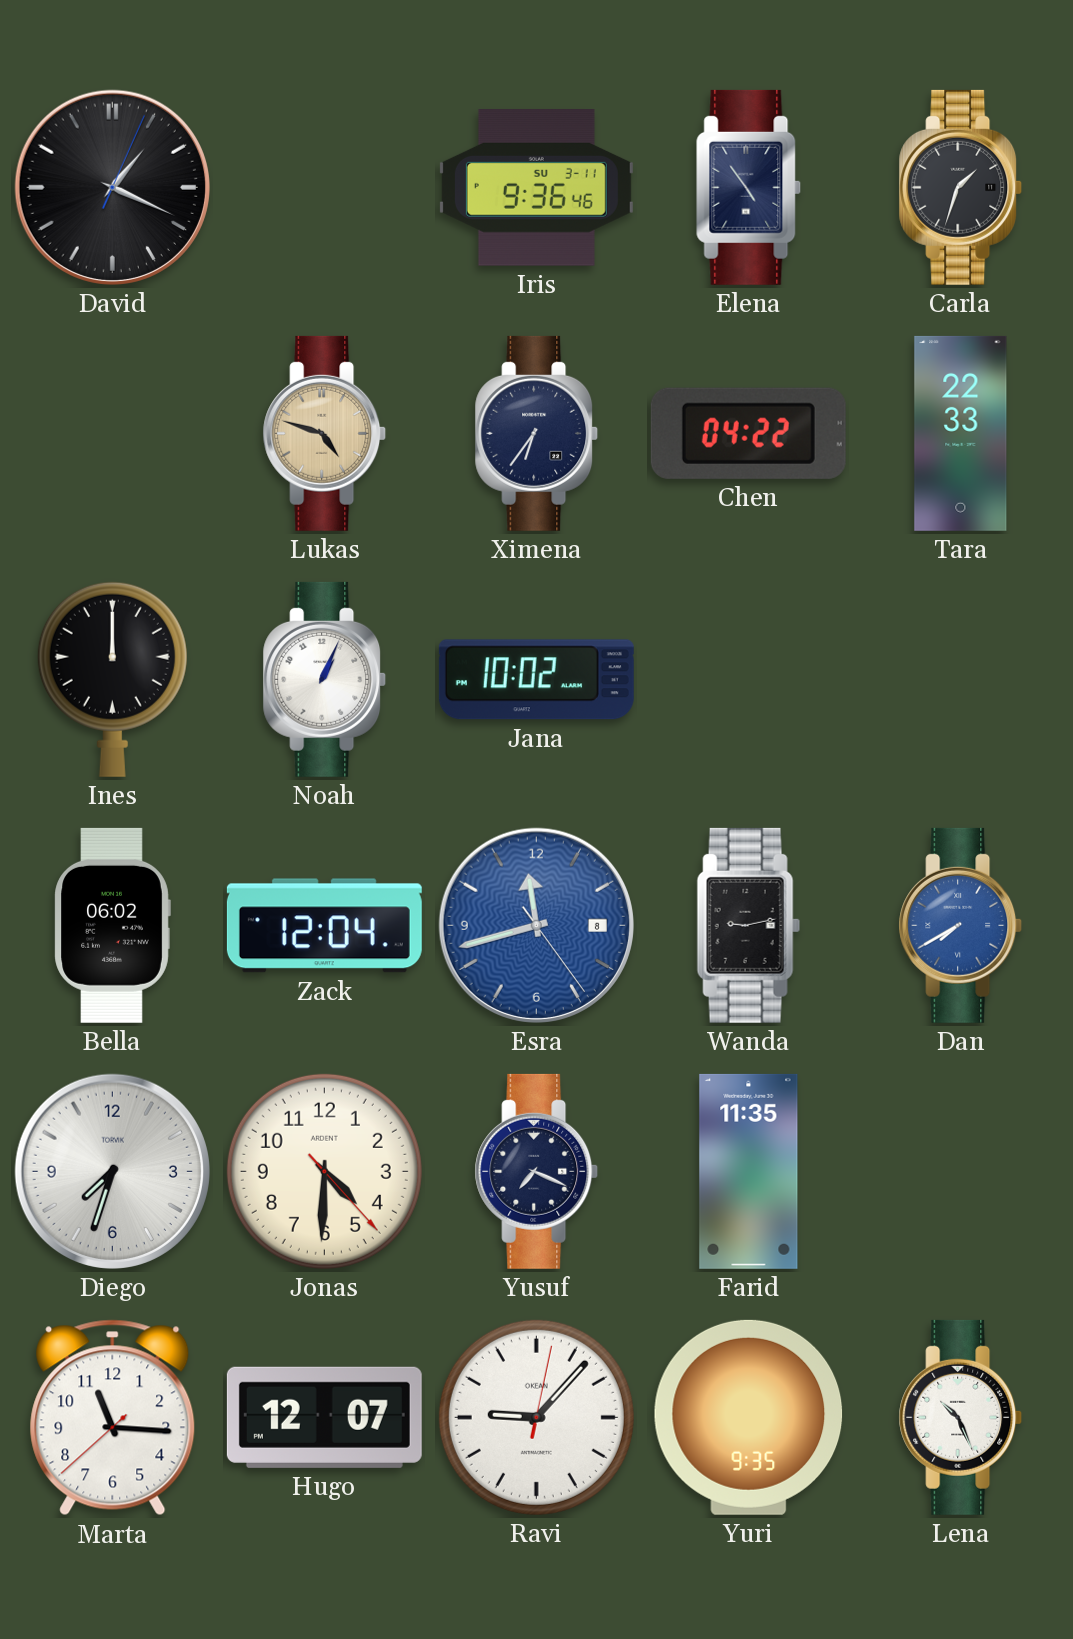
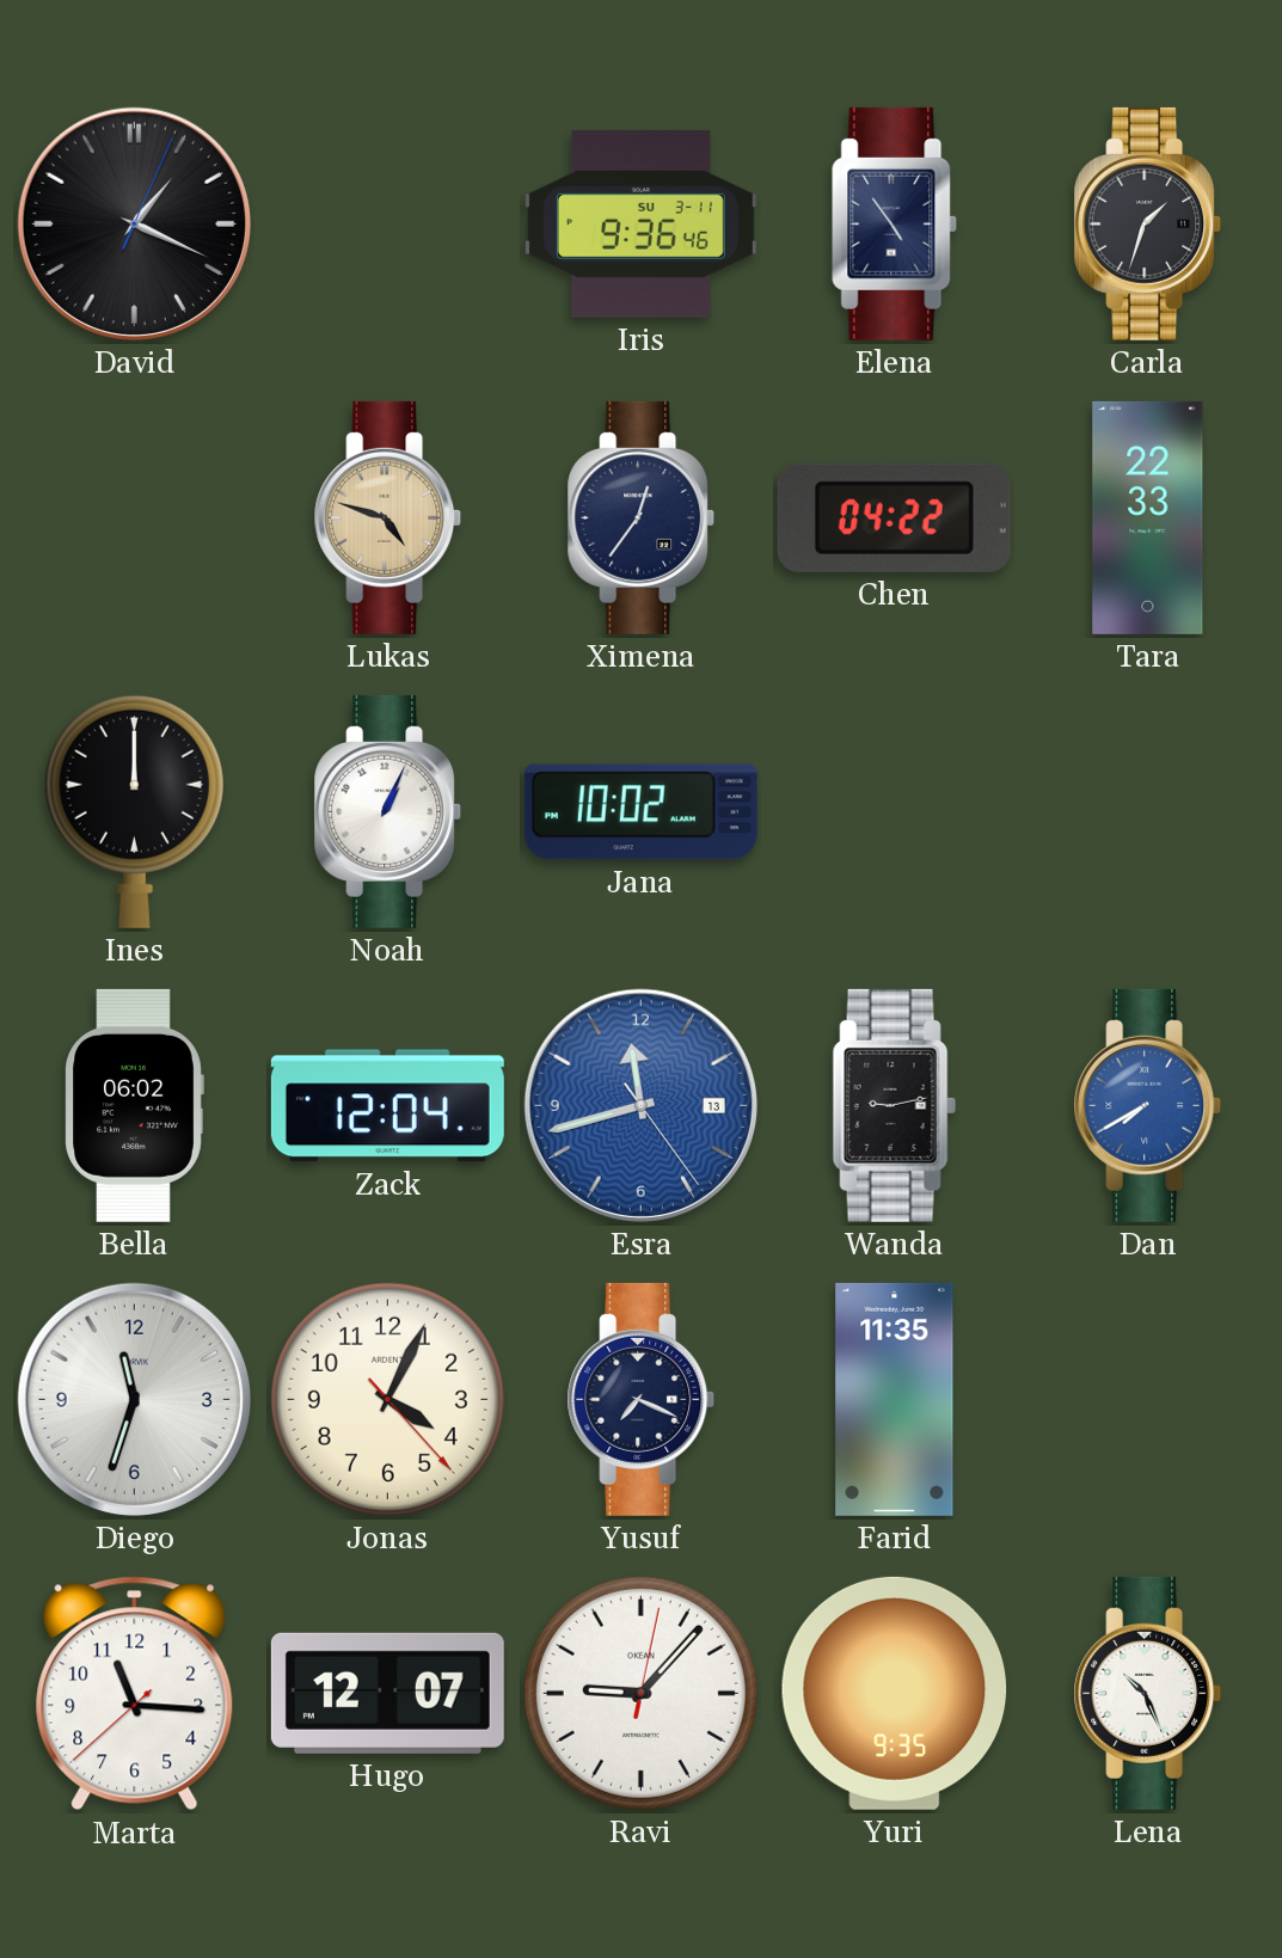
Ximena: 6:36 -> 12:36
Esra date: 8 -> 13
Diego: 7:33 -> 11:33
Jonas: 4:30 -> 4:04
